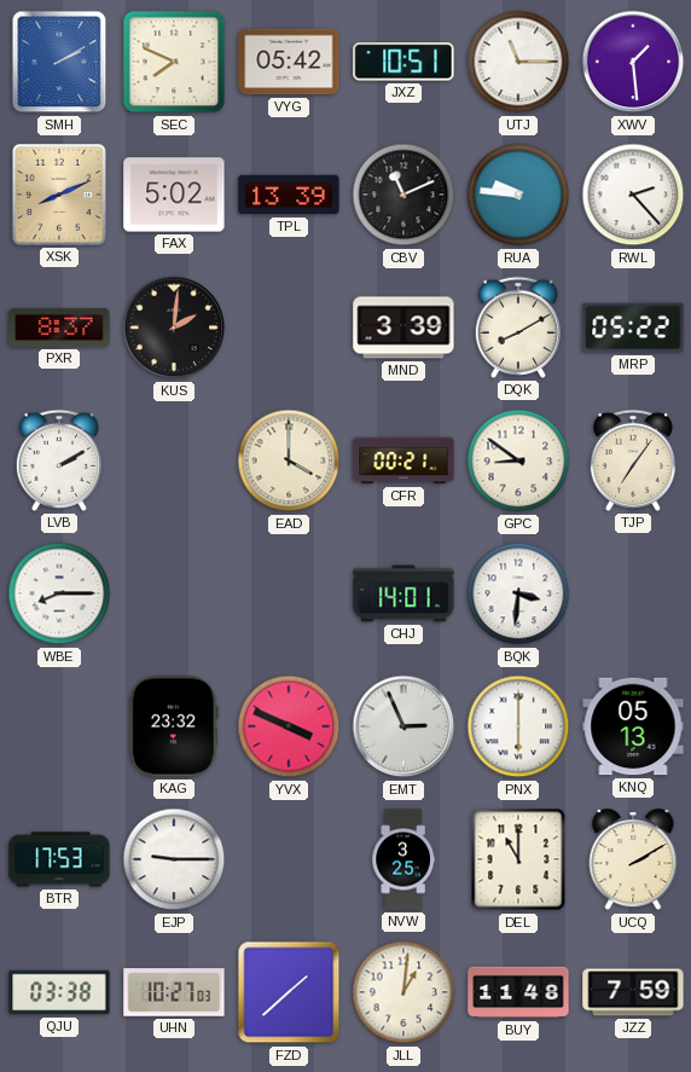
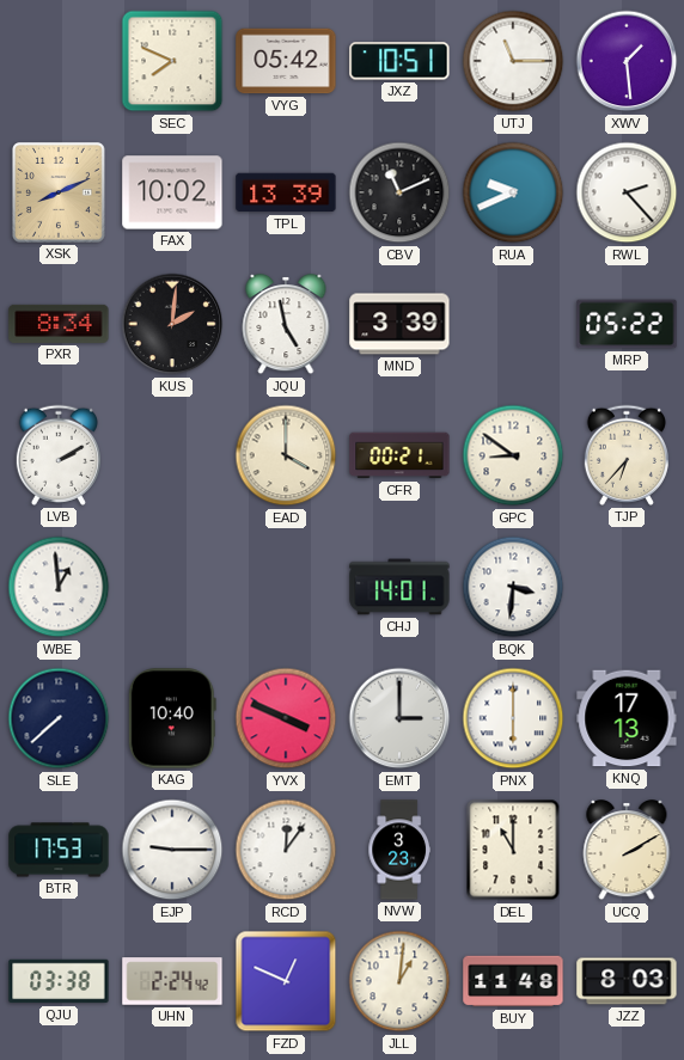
SMH: 2:10 -> none
FAX: 5:02 -> 10:02
RUA: 9:46 -> 9:41
PXR: 8:37 -> 8:34
JQU: none -> 4:58
DQK: 8:10 -> none
TJP: 7:06 -> 6:37
WBE: 8:15 -> 12:59
SLE: none -> 7:38
KAG: 23:32 -> 10:40
EMT: 2:56 -> 3:00
KNQ: 05:13 -> 17:13
RCD: none -> 12:06
NVW: 3:25 -> 3:23
UHN: 10:27 -> 2:24
FZD: 1:38 -> 12:49
JZZ: 7:59 -> 8:03
